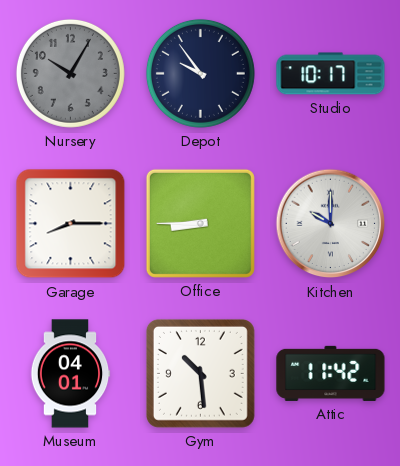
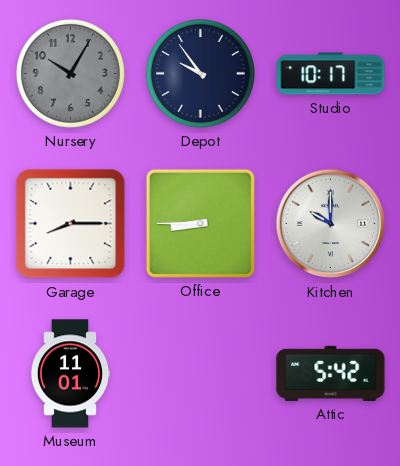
Museum: 04:01 -> 11:01
Gym: 10:29 -> none
Attic: 11:42 -> 5:42
